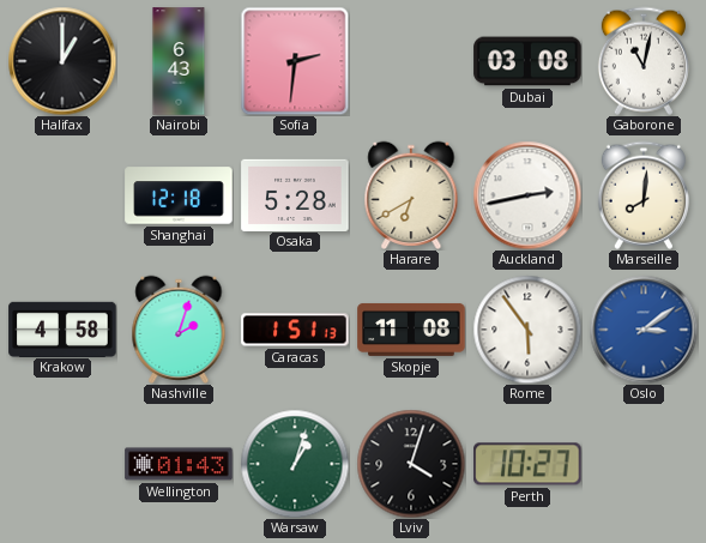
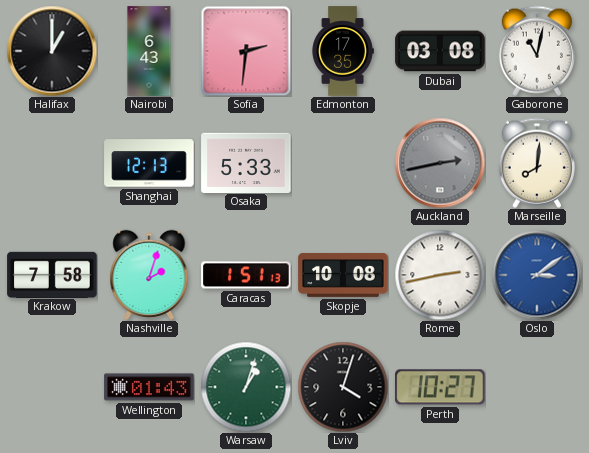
Edmonton: none -> 17:35
Shanghai: 12:18 -> 12:13
Osaka: 5:28 -> 5:33
Harare: 6:40 -> none
Auckland dial: white -> grey
Krakow: 4:58 -> 7:58
Skopje: 11:08 -> 10:08
Rome: 5:54 -> 2:43
